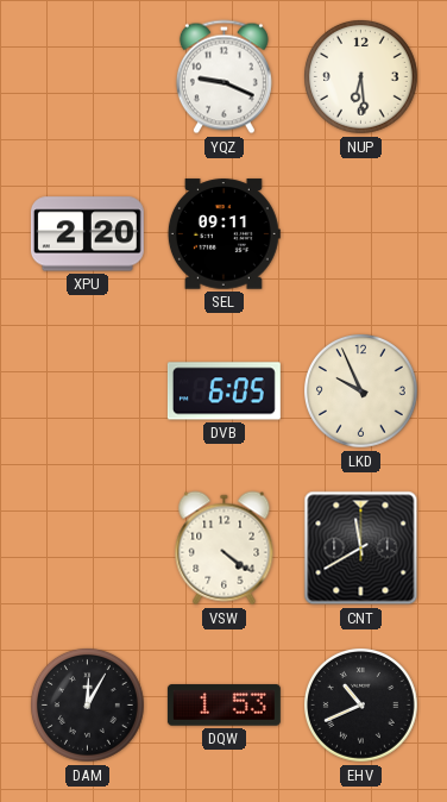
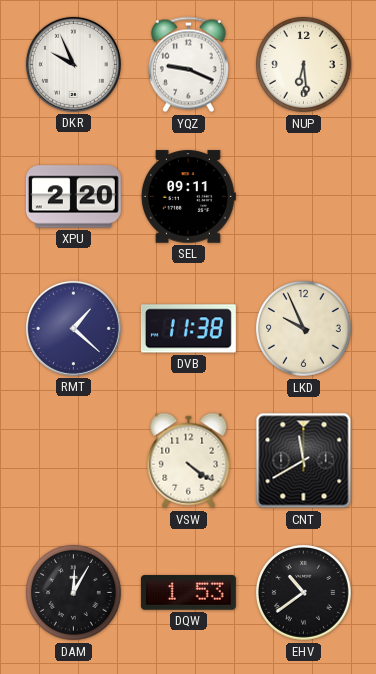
DKR: none -> 9:56
RMT: none -> 1:22
DVB: 6:05 -> 11:38
EHV: 10:41 -> 10:39
